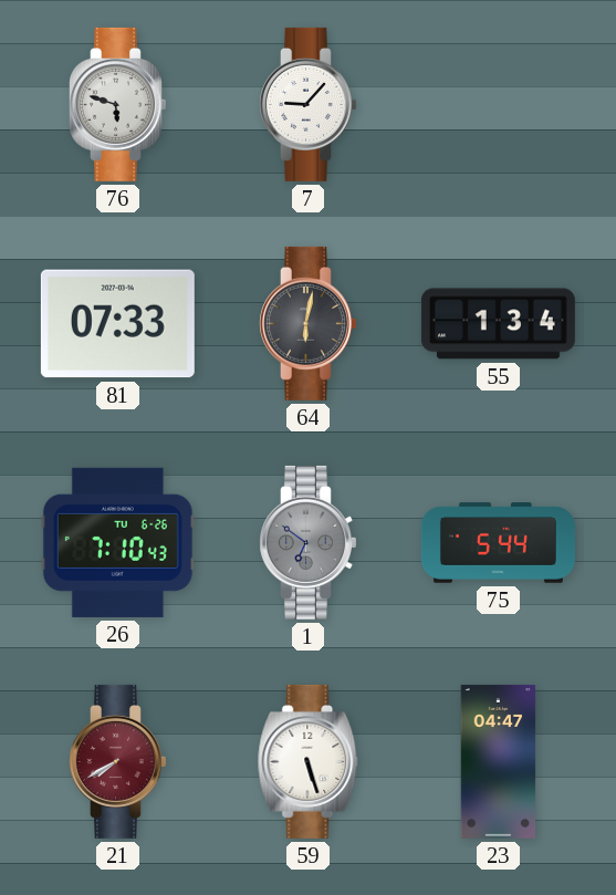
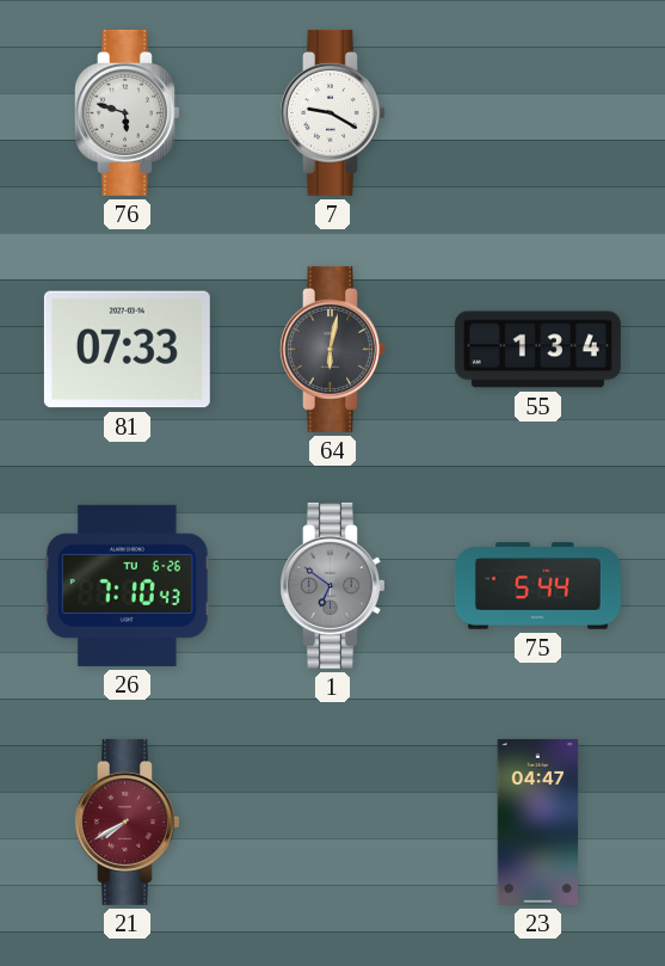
7: 9:07 -> 9:20
59: 5:27 -> none
